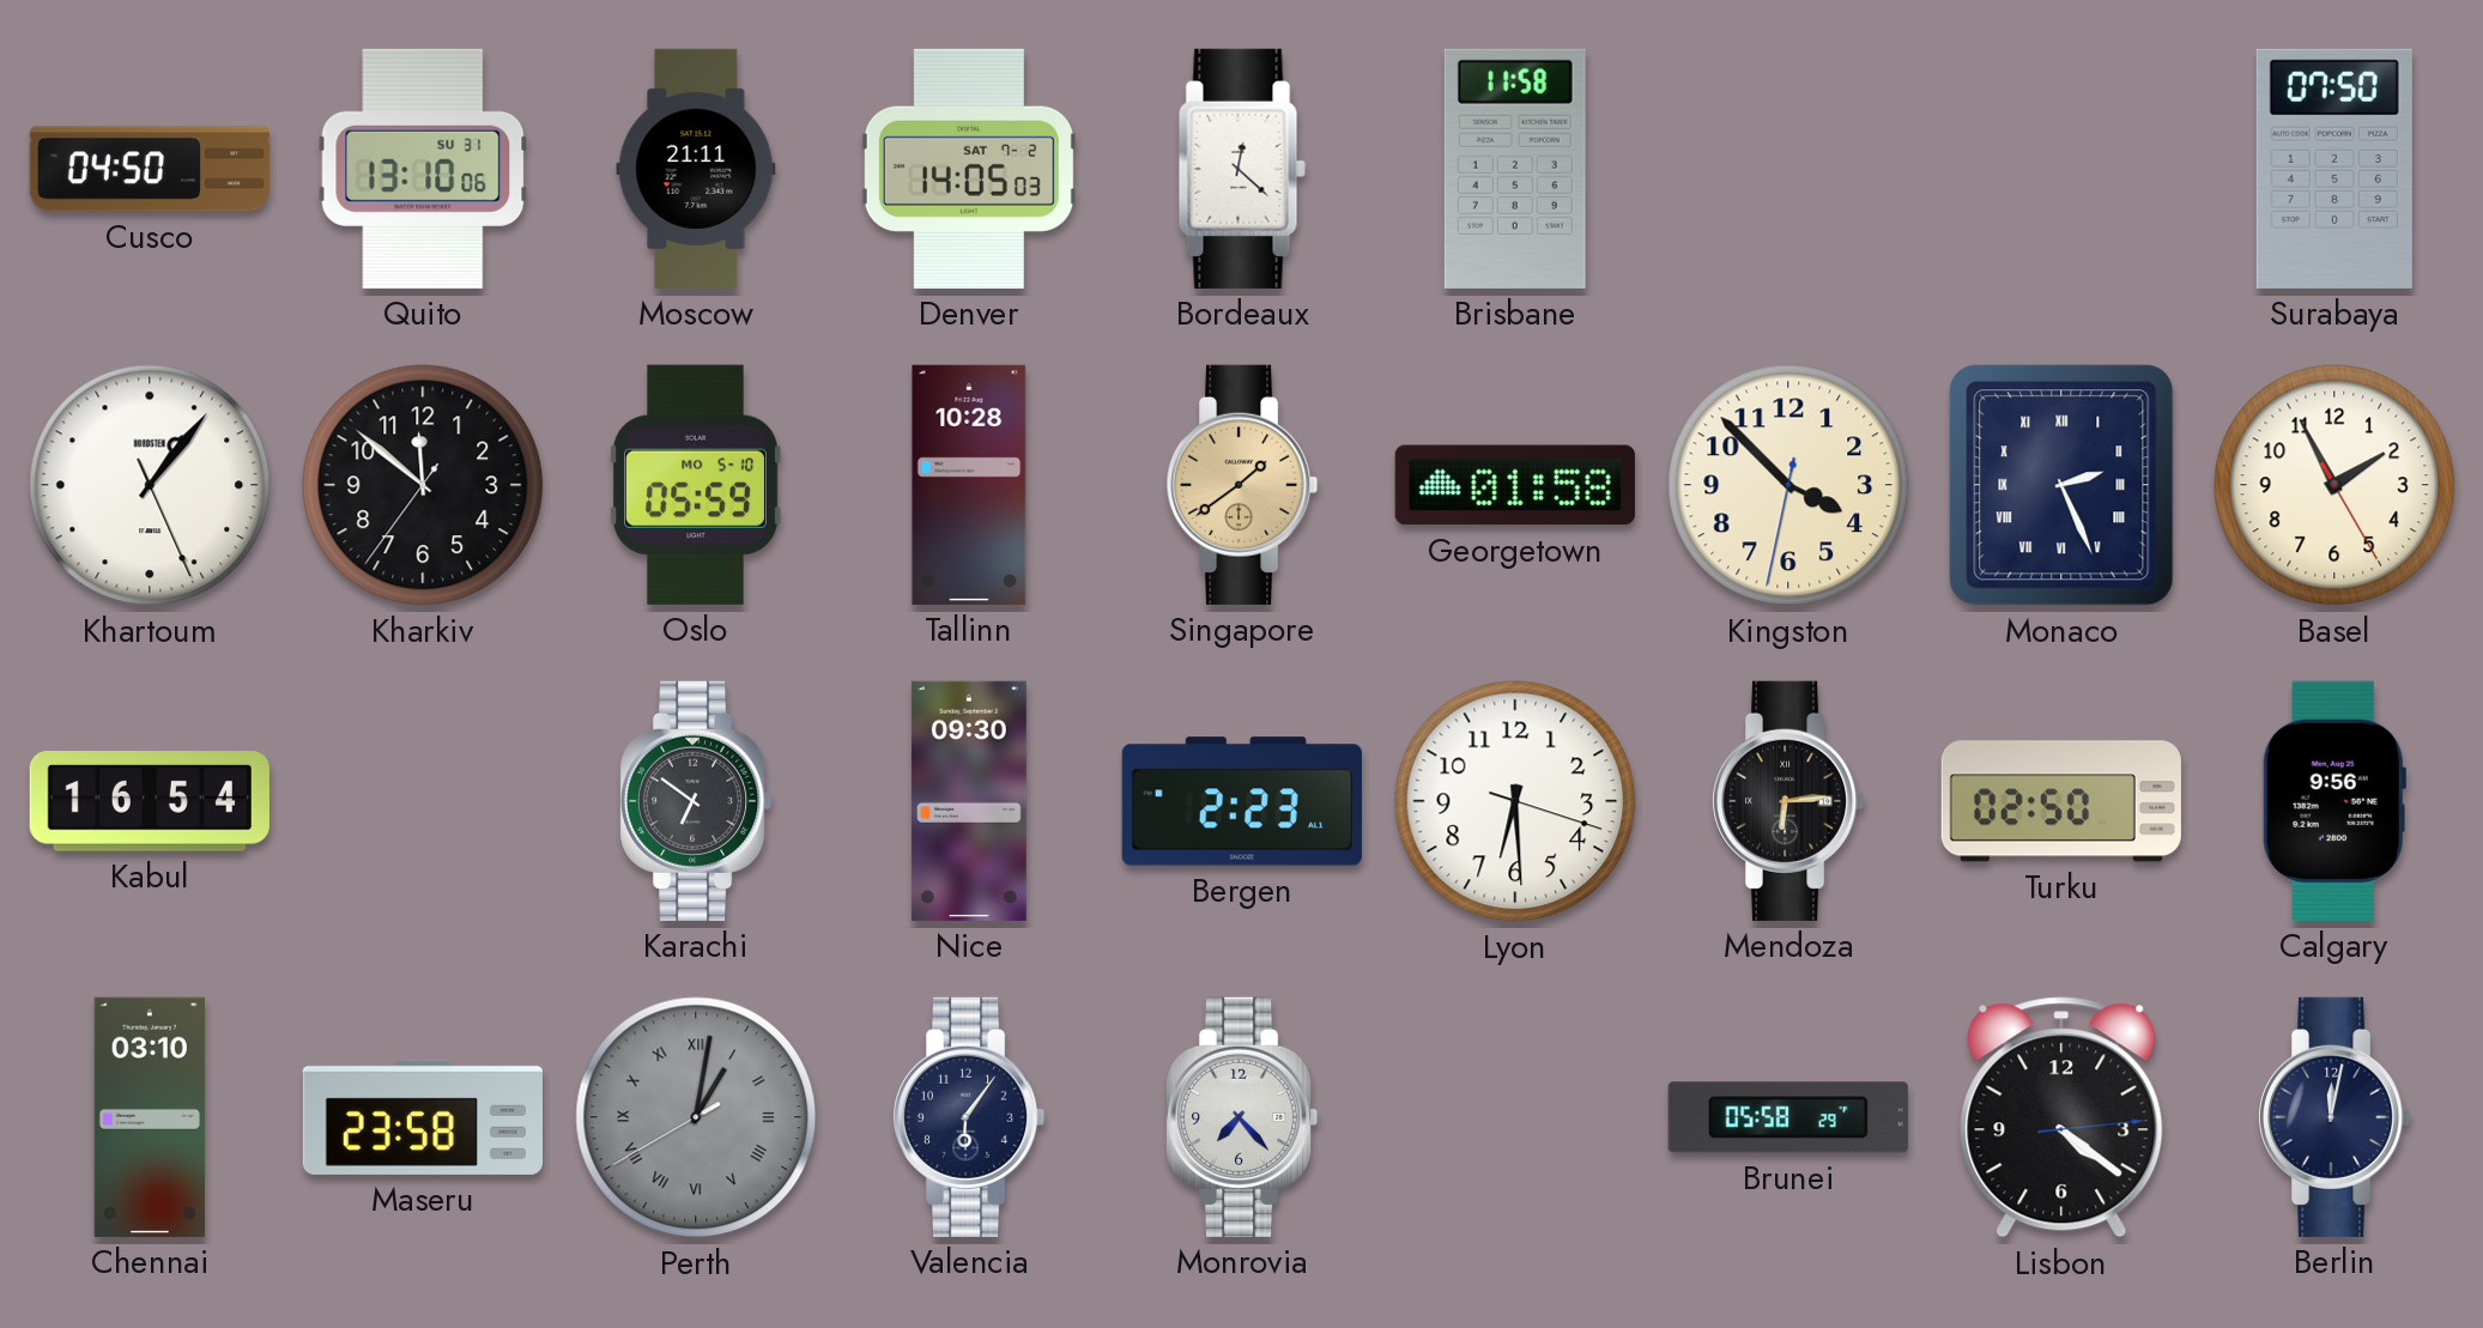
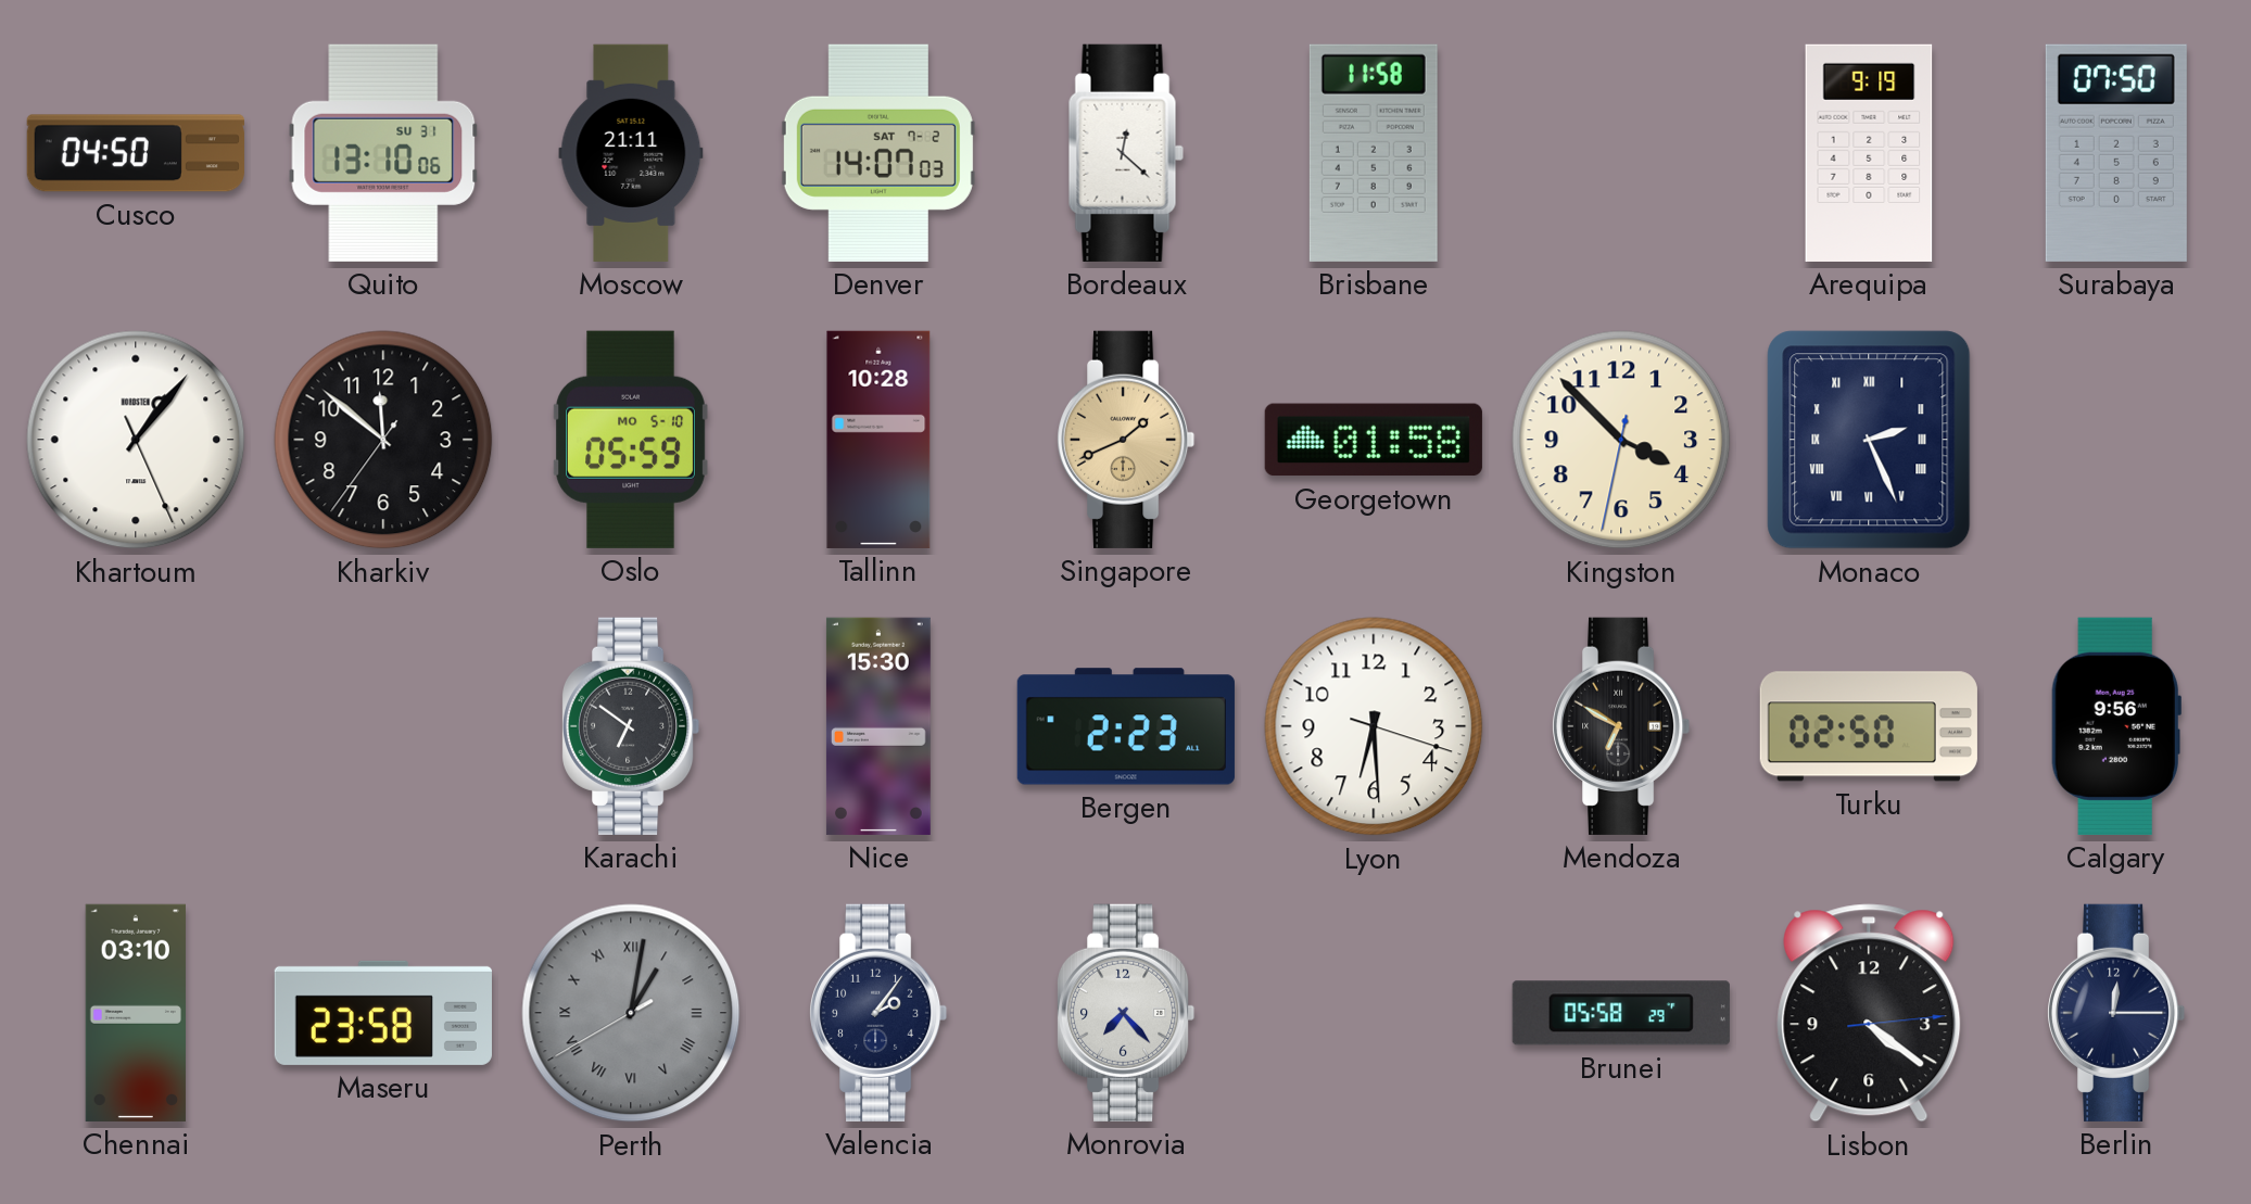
Denver: 14:05 -> 14:07
Arequipa: none -> 9:19
Singapore: 1:39 -> 1:41
Basel: 1:55 -> none
Kabul: 16:54 -> none
Nice: 09:30 -> 15:30
Mendoza: 6:14 -> 6:50
Valencia: 6:06 -> 2:06
Berlin: 12:02 -> 12:15
